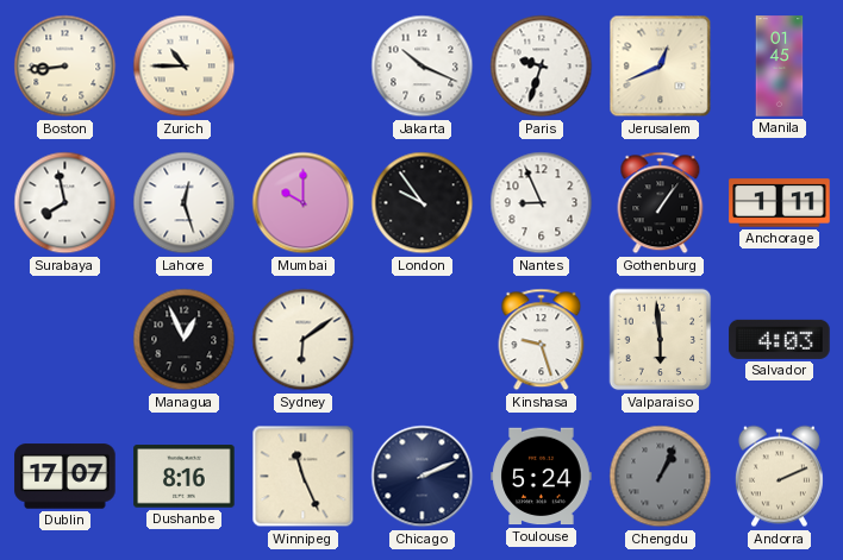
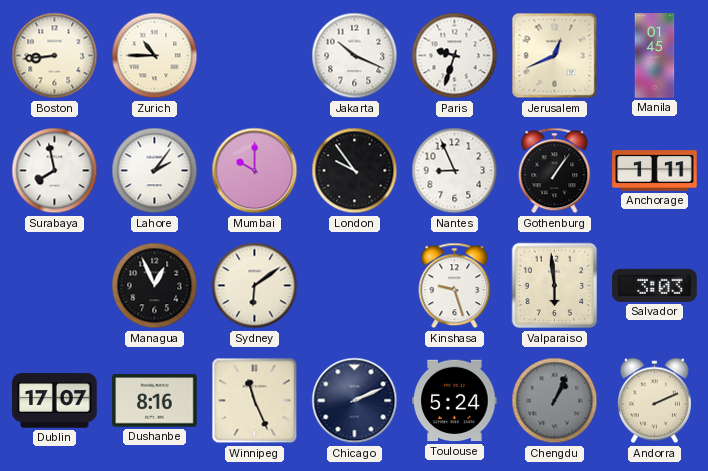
Lahore: 12:27 -> 2:06
Salvador: 4:03 -> 3:03
